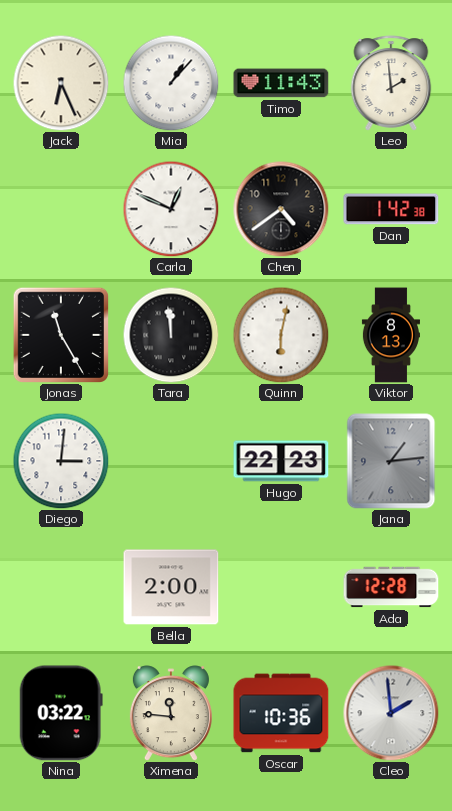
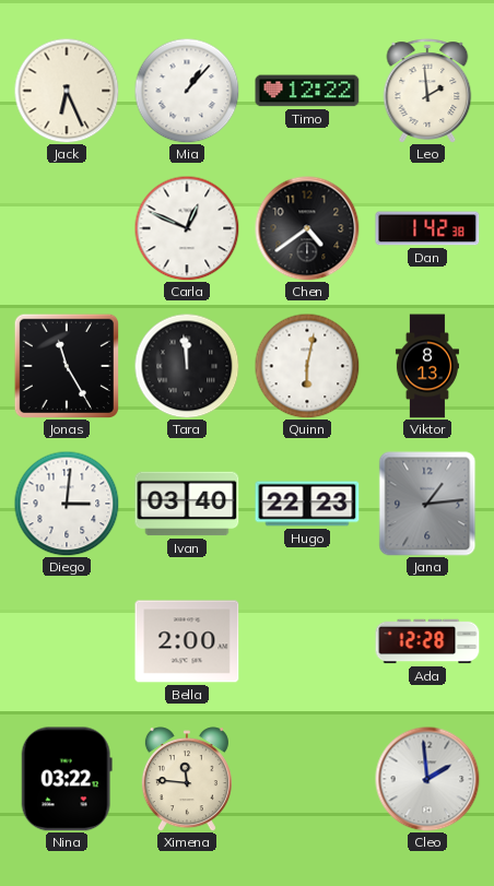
Timo: 11:43 -> 12:22
Ivan: none -> 03:40
Oscar: 10:36 -> none
